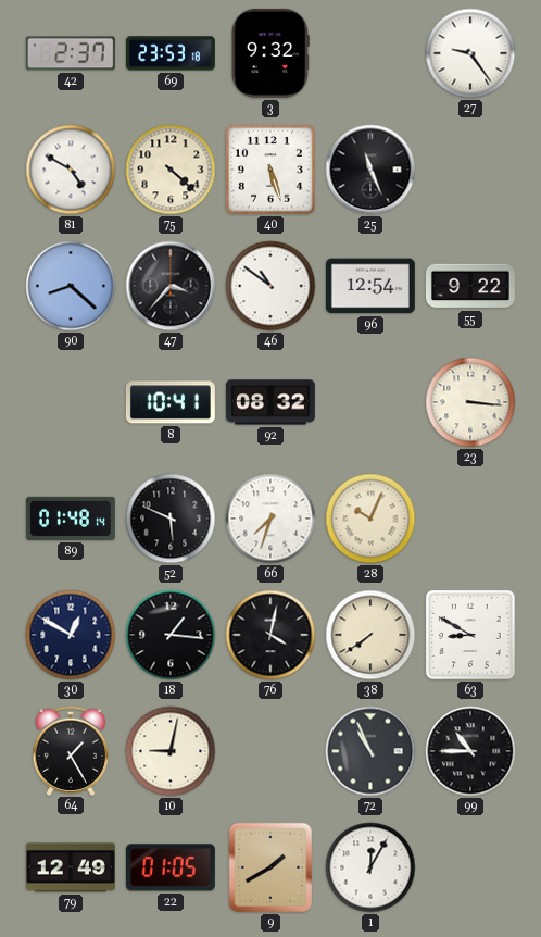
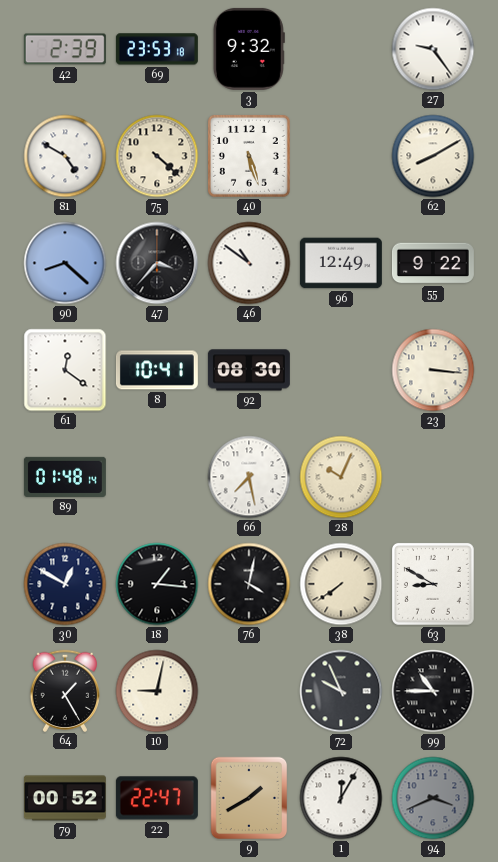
42: 2:37 -> 2:39
25: 11:26 -> none
62: none -> 8:10
96: 12:54 -> 12:49
61: none -> 12:21
92: 08:32 -> 08:30
52: 5:49 -> none
66: 7:33 -> 7:28
72: 10:56 -> 9:56
79: 12:49 -> 00:52
22: 01:05 -> 22:47
94: none -> 3:41
